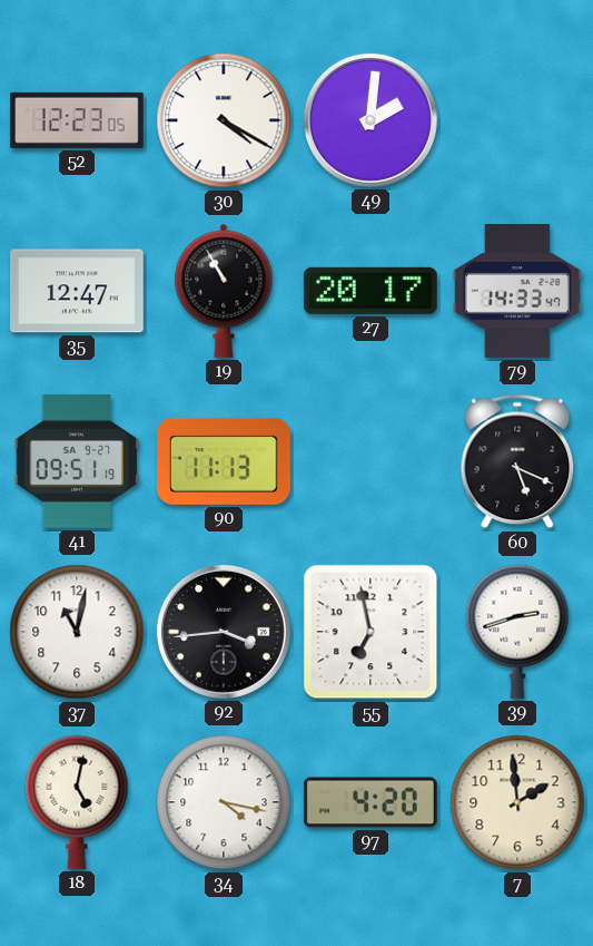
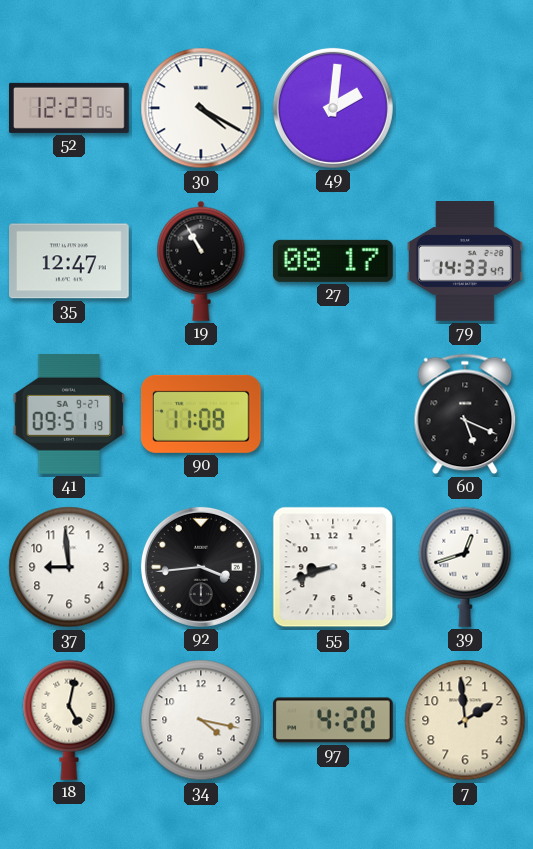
27: 20:17 -> 08:17
90: 11:13 -> 11:08
37: 11:02 -> 8:59
55: 6:58 -> 8:42
39: 2:42 -> 12:42
